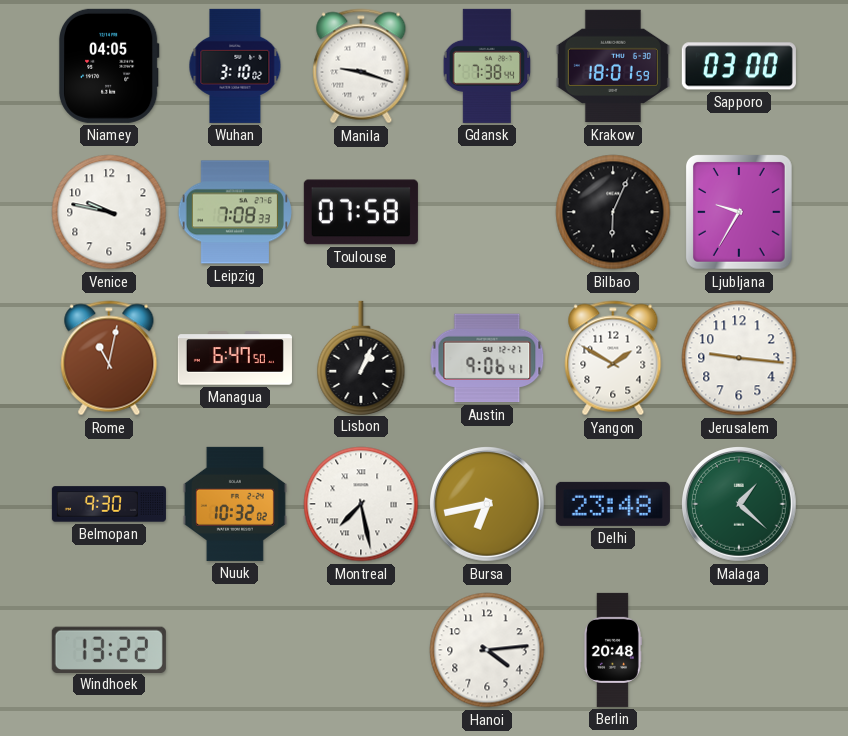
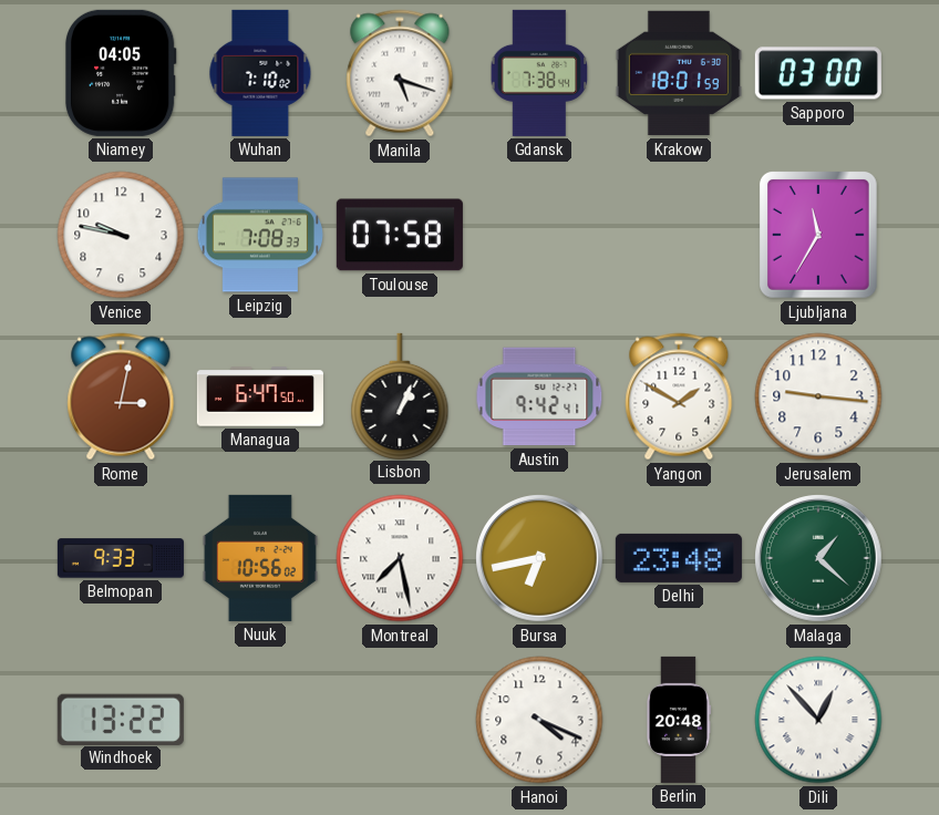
Wuhan: 3:10 -> 7:10
Manila: 9:18 -> 5:18
Bilbao: 6:04 -> none
Ljubljana: 9:35 -> 11:35
Rome: 11:02 -> 3:02
Austin: 9:06 -> 9:42
Belmopan: 9:30 -> 9:33
Nuuk: 10:32 -> 10:56
Hanoi: 4:14 -> 4:19
Dili: none -> 12:53
